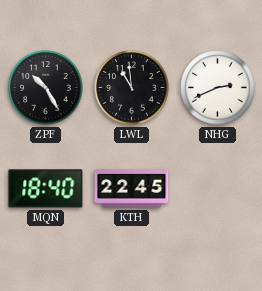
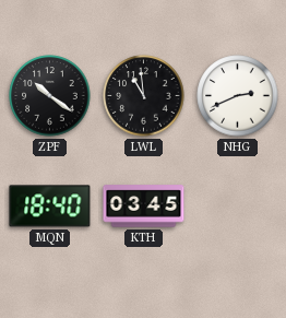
ZPF: 10:25 -> 10:21
KTH: 22:45 -> 03:45
